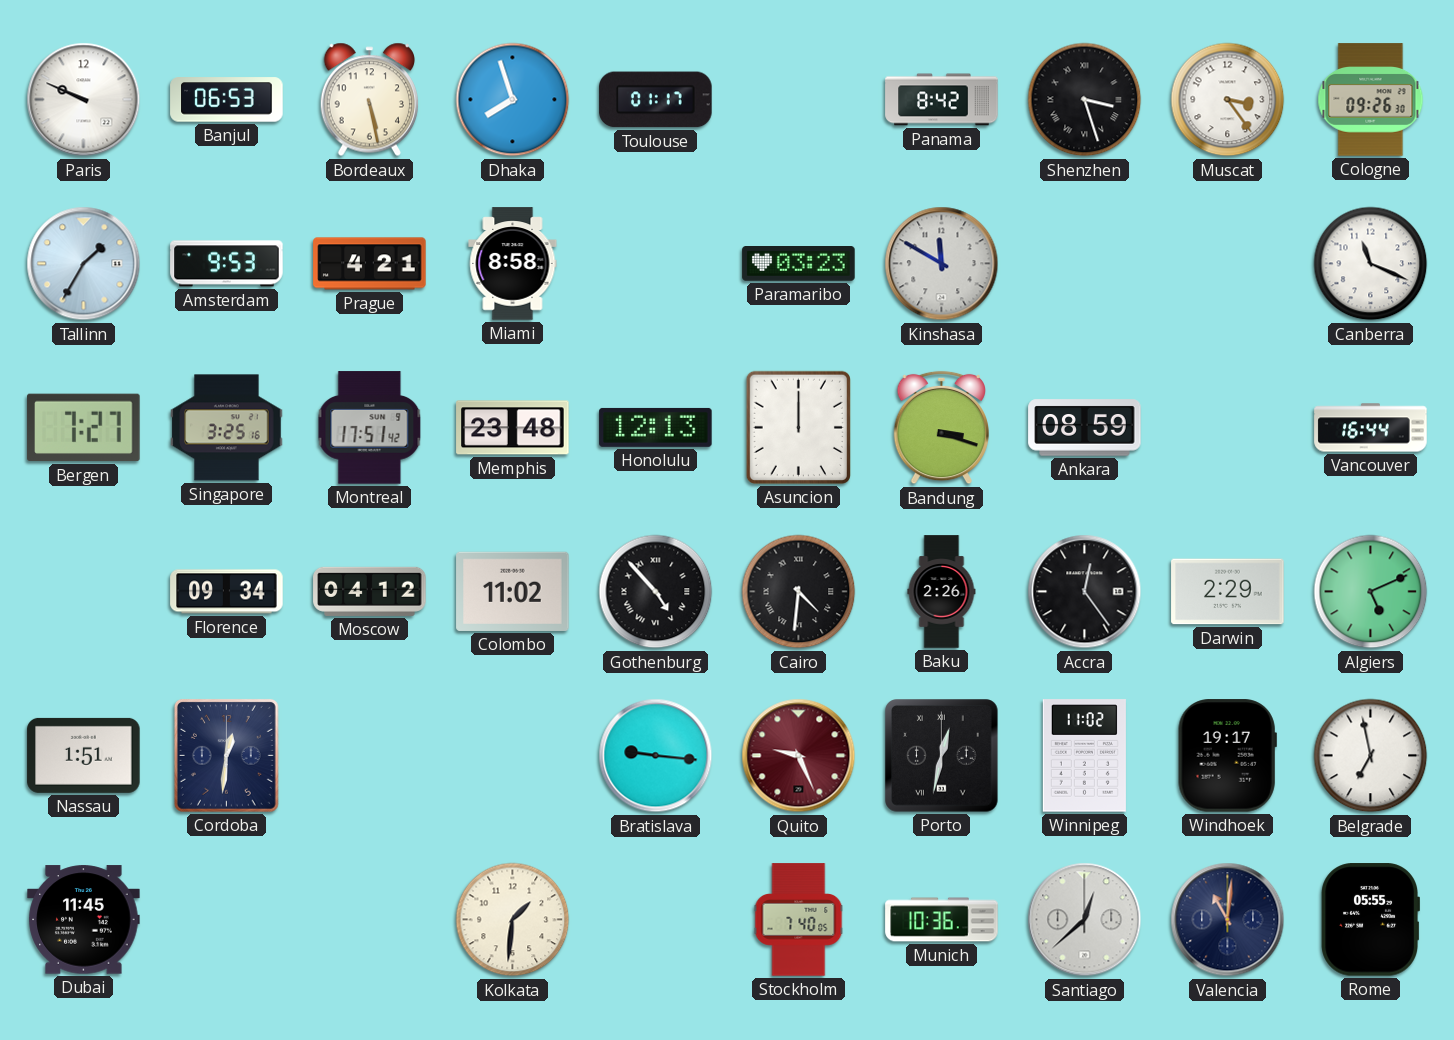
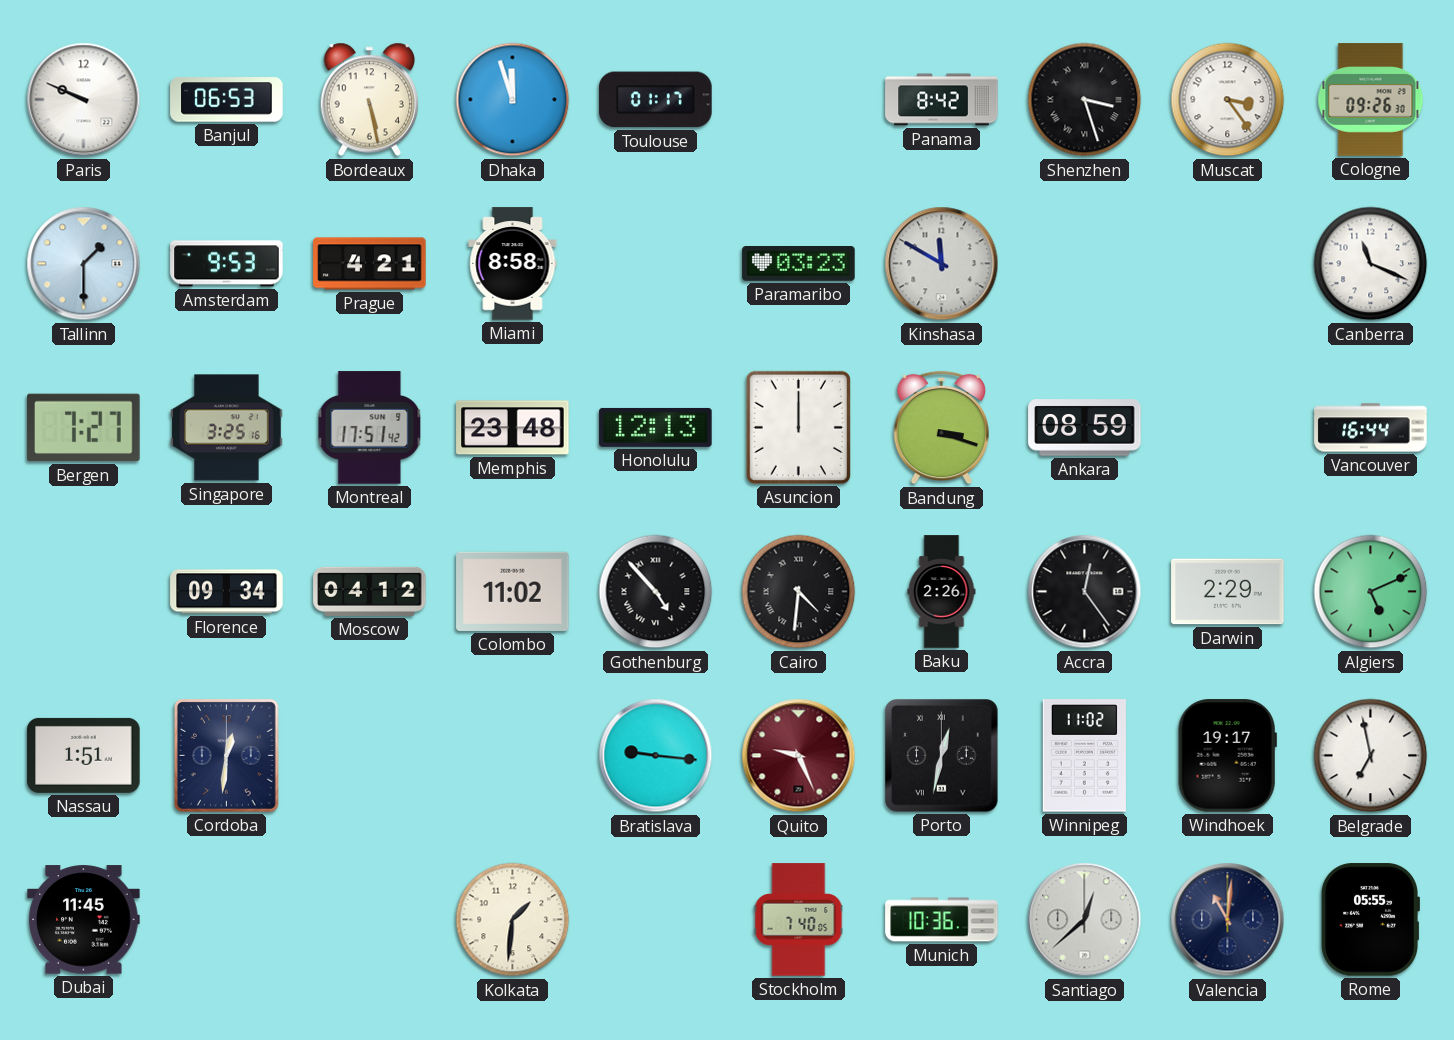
Dhaka: 7:57 -> 11:57
Tallinn: 1:35 -> 1:30
